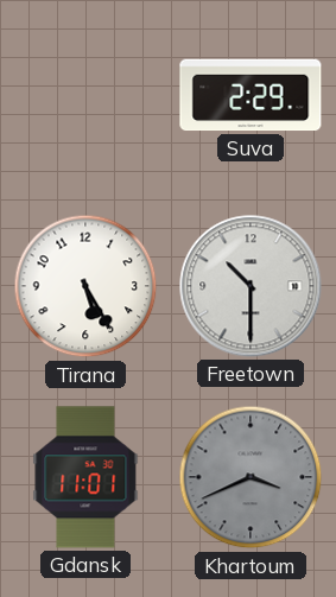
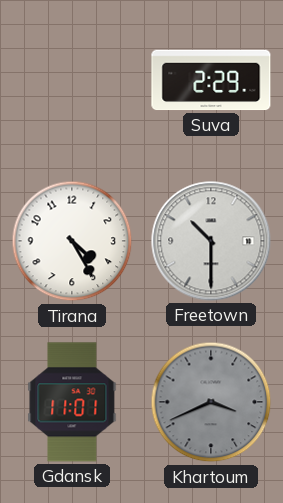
Tirana: 5:25 -> 4:25
